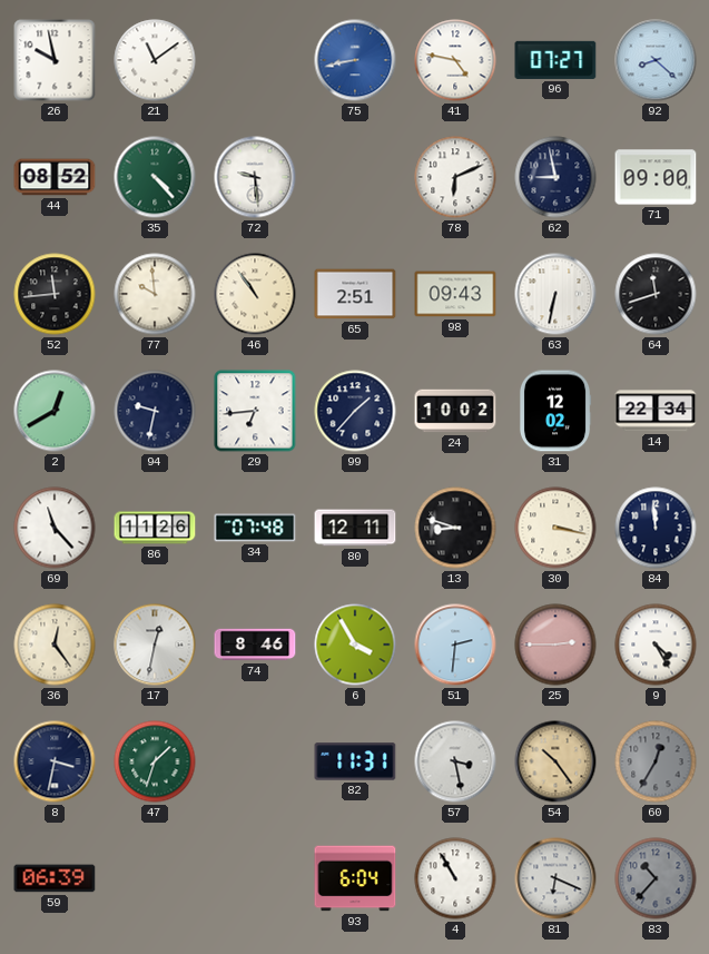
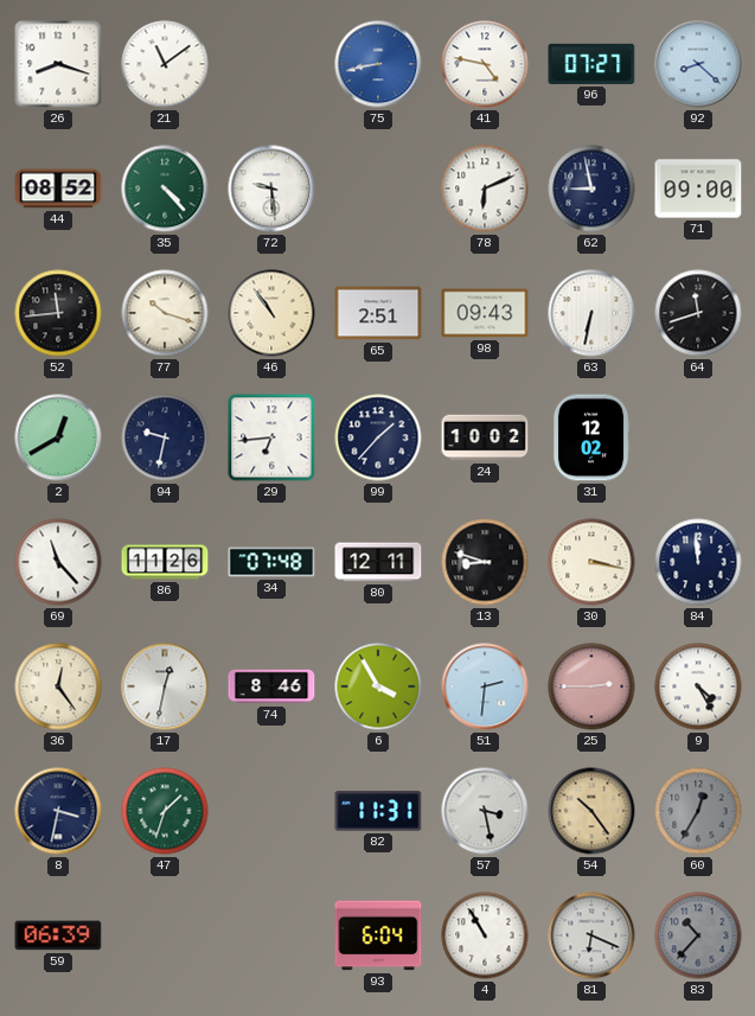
26: 9:58 -> 8:18
77: 9:59 -> 10:18
14: 22:34 -> none
